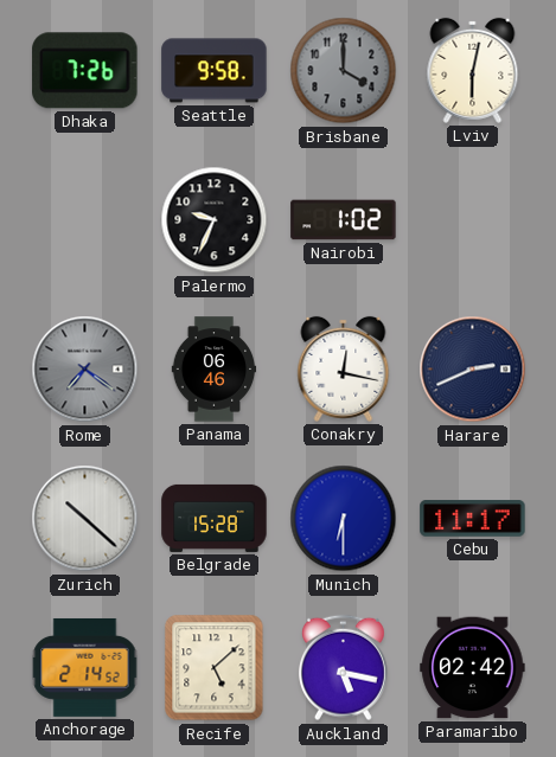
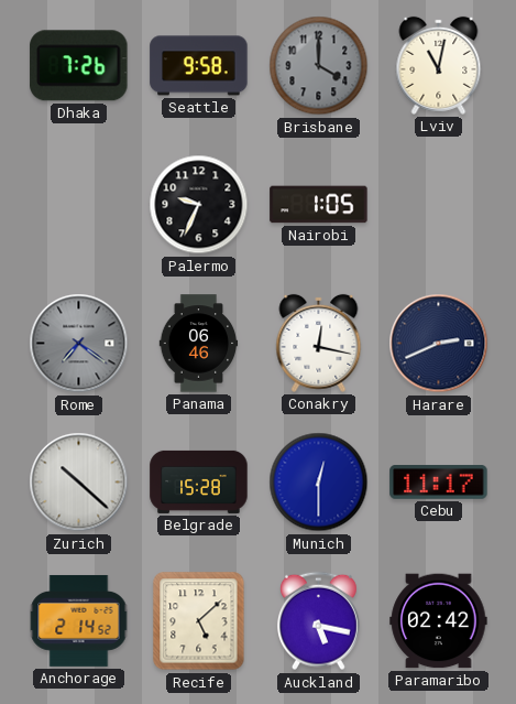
Lviv: 6:02 -> 11:02
Nairobi: 1:02 -> 1:05
Munich: 6:30 -> 12:30
